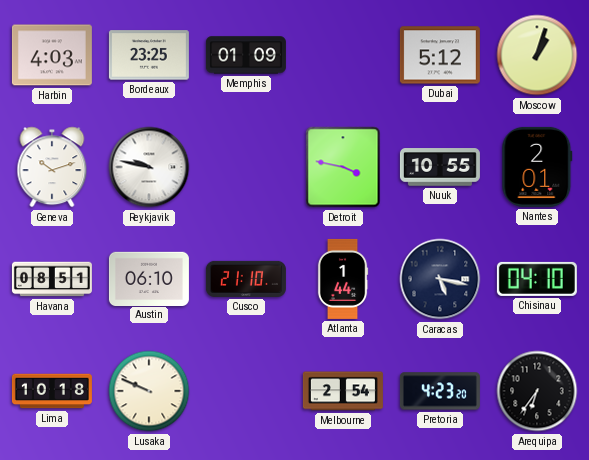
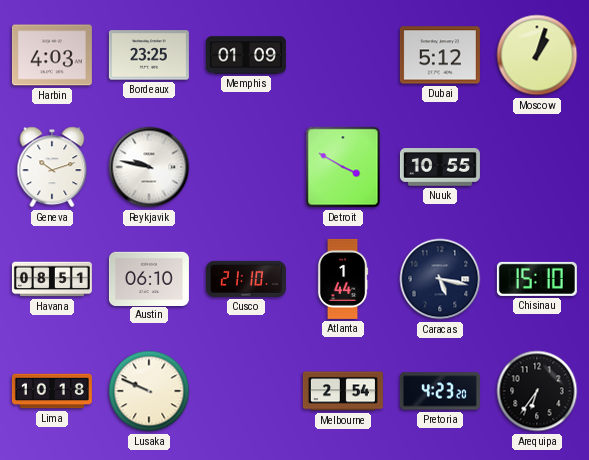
Detroit: 3:47 -> 3:50
Nantes: 2:01 -> none
Chisinau: 04:10 -> 15:10
